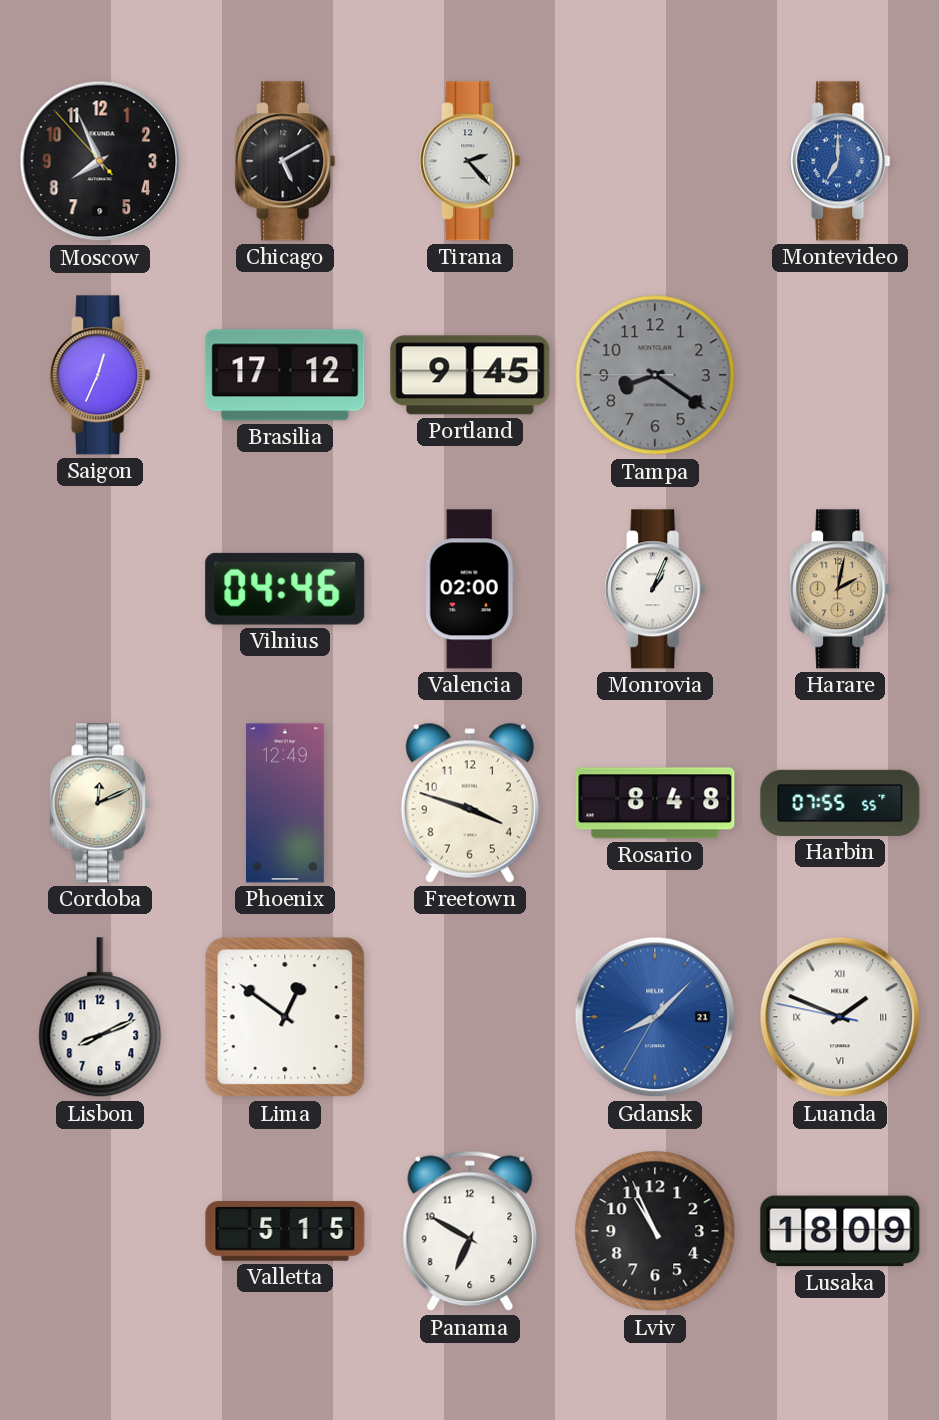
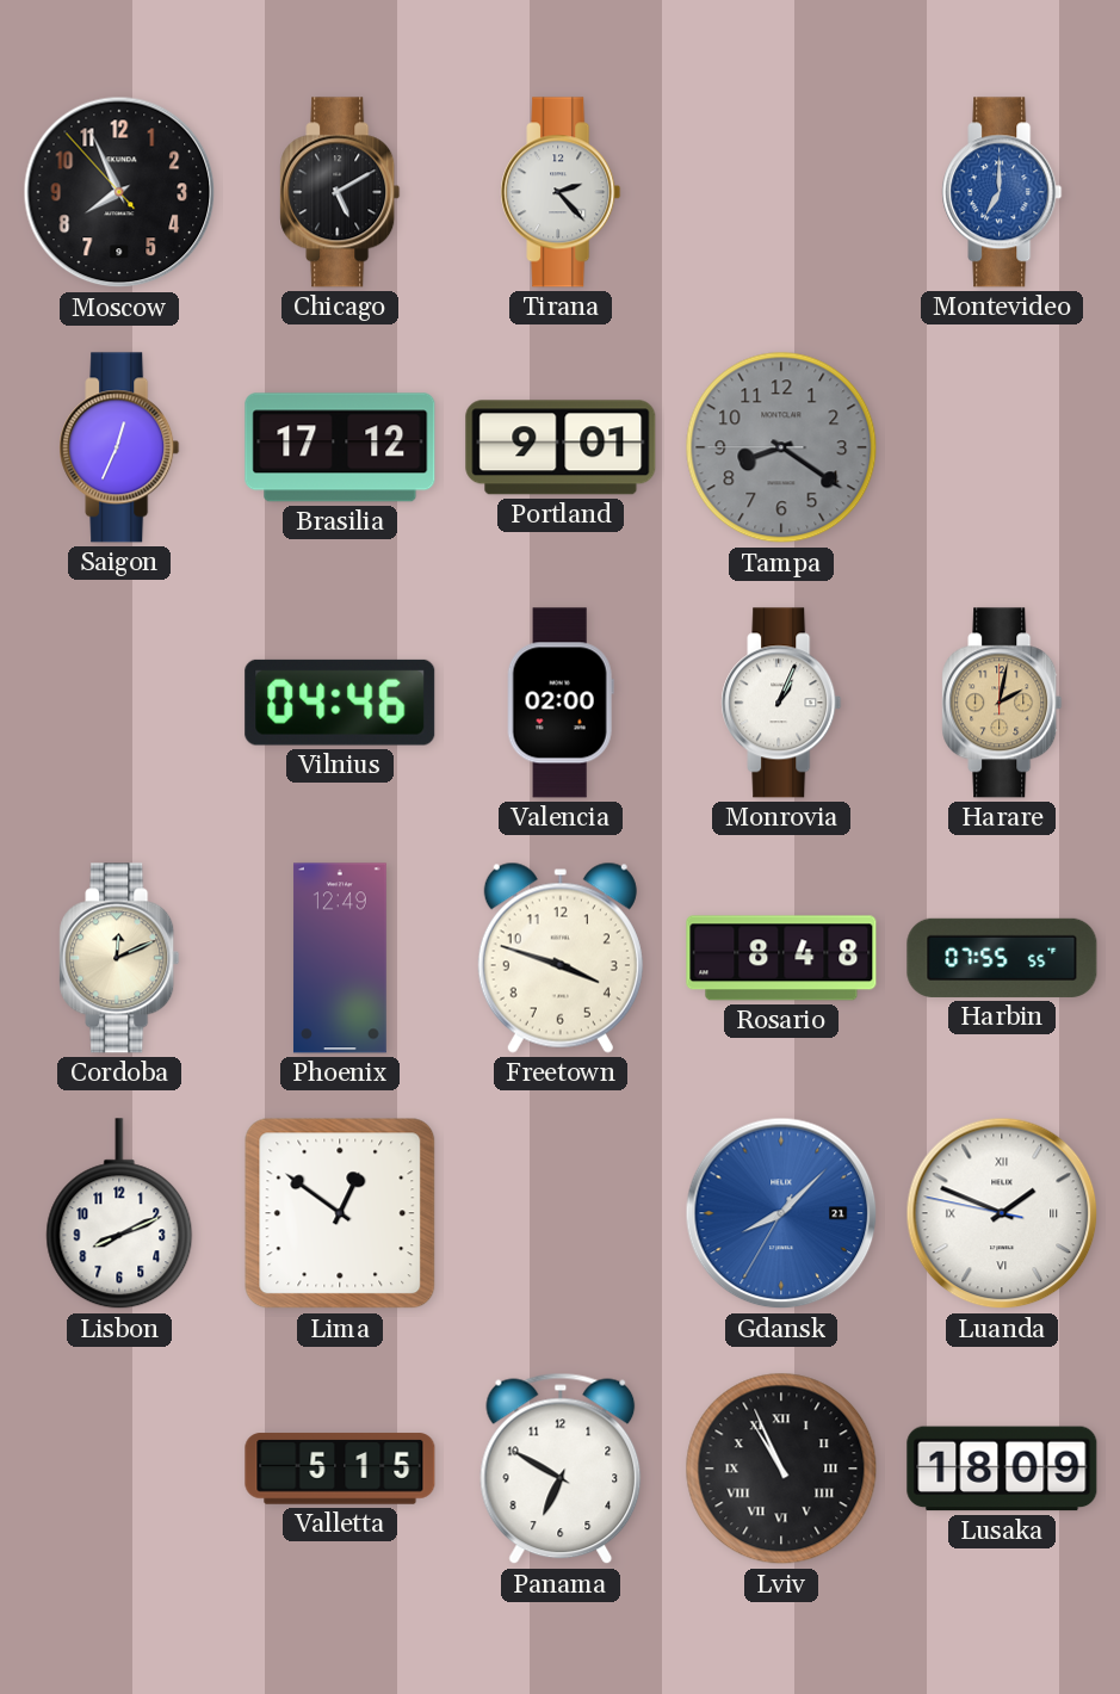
Portland: 9:45 -> 9:01
Lviv numerals: Arabic -> Roman
